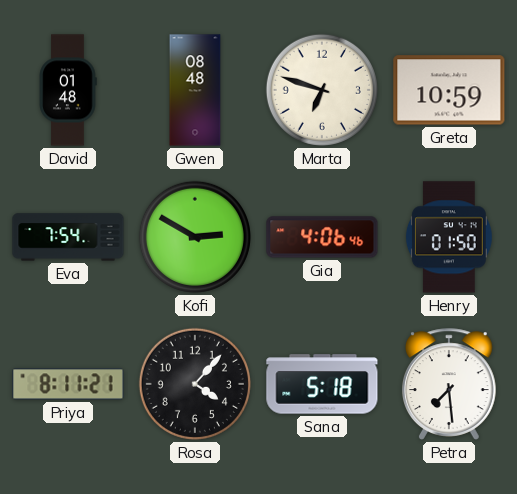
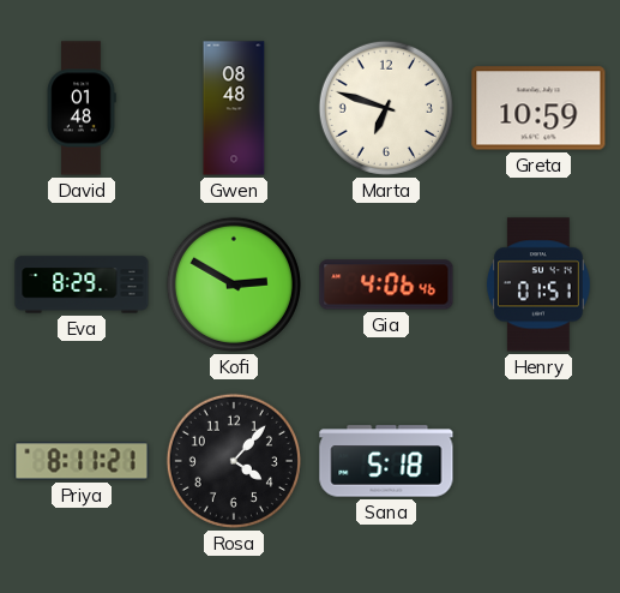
Eva: 7:54 -> 8:29
Henry: 01:50 -> 01:51
Petra: 7:29 -> none
